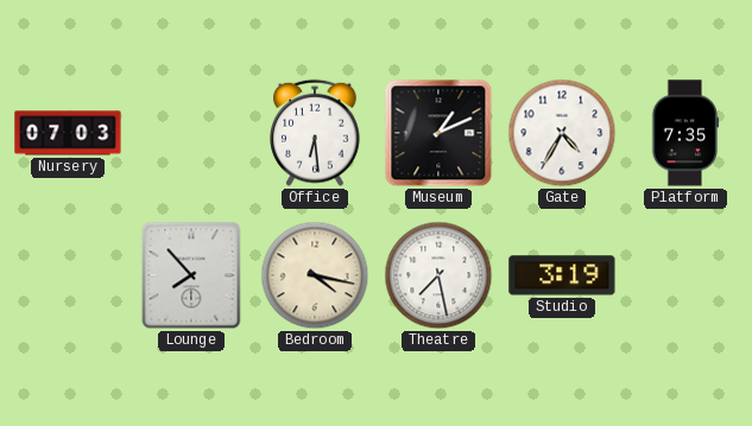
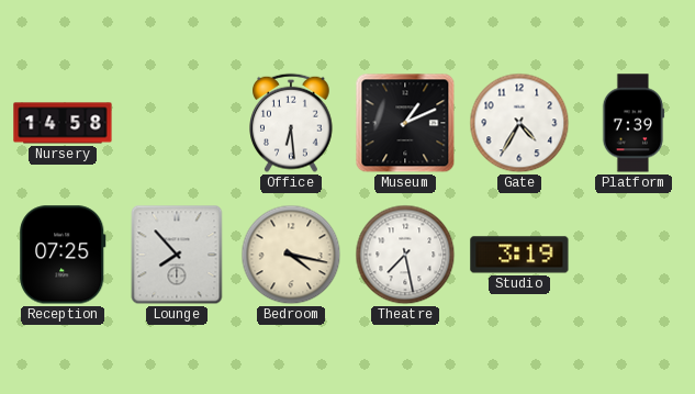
Nursery: 07:03 -> 14:58
Platform: 7:35 -> 7:39
Reception: none -> 07:25
